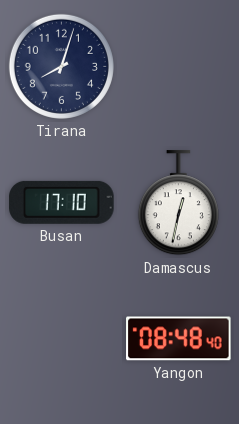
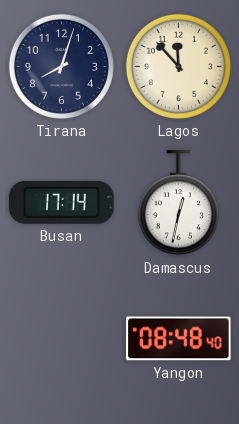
Lagos: none -> 11:53
Busan: 17:10 -> 17:14
